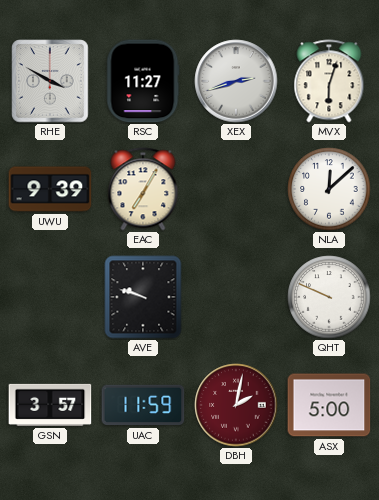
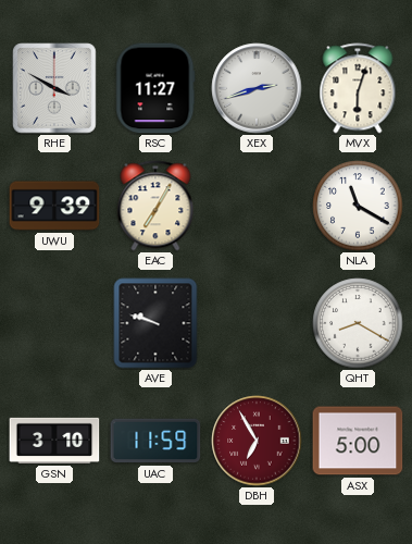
NLA: 12:08 -> 11:20
QHT: 9:49 -> 8:20
GSN: 3:57 -> 3:10
DBH: 2:02 -> 6:55
